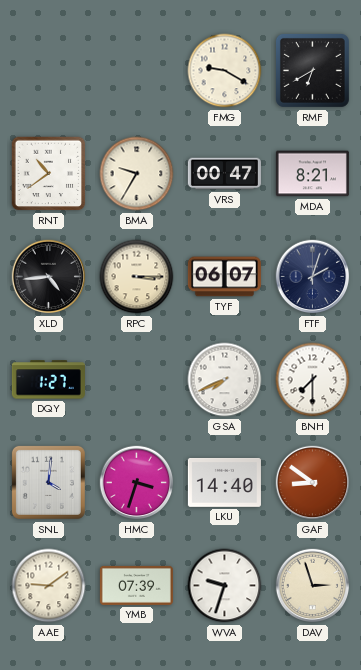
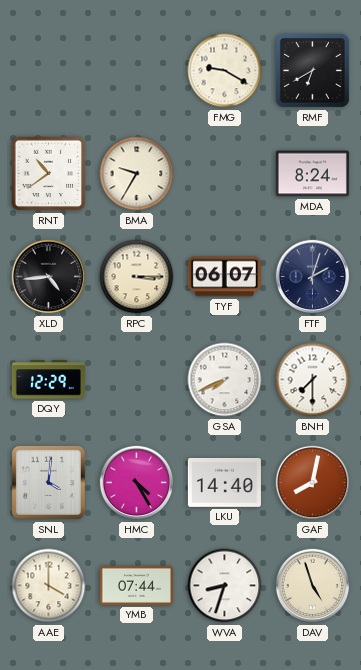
VRS: 00:47 -> none
MDA: 8:21 -> 8:24
DQY: 1:27 -> 12:29
HMC: 3:33 -> 4:25
GAF: 8:51 -> 8:02
AAE: 9:09 -> 4:00
YMB: 07:39 -> 07:44
WVA: 9:33 -> 8:33
DAV: 2:57 -> 4:57
